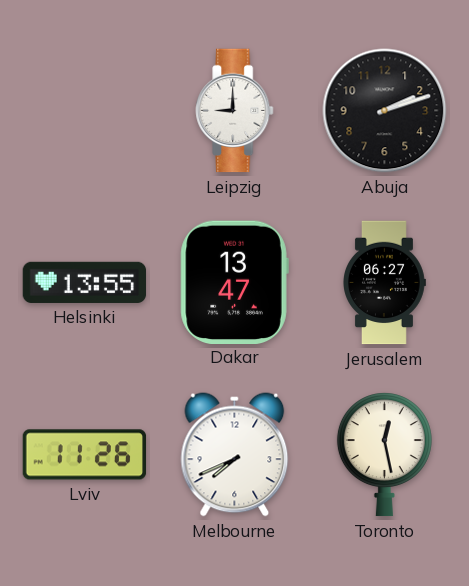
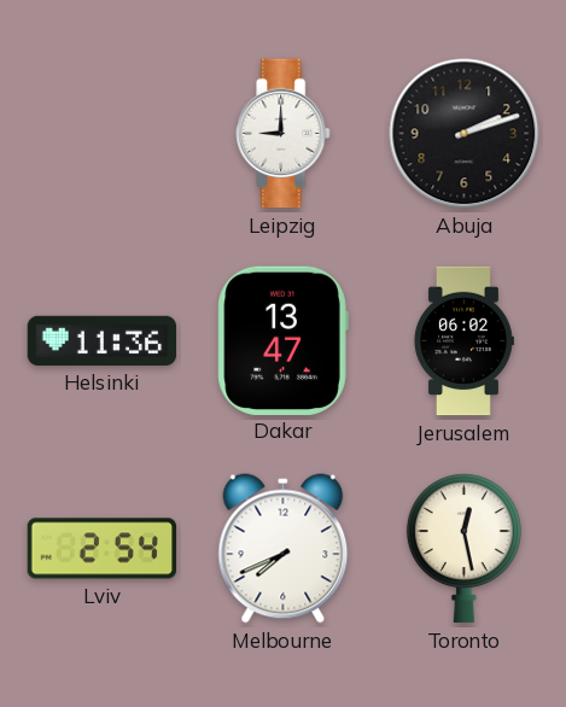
Helsinki: 13:55 -> 11:36
Jerusalem: 06:27 -> 06:02
Lviv: 11:26 -> 2:54
